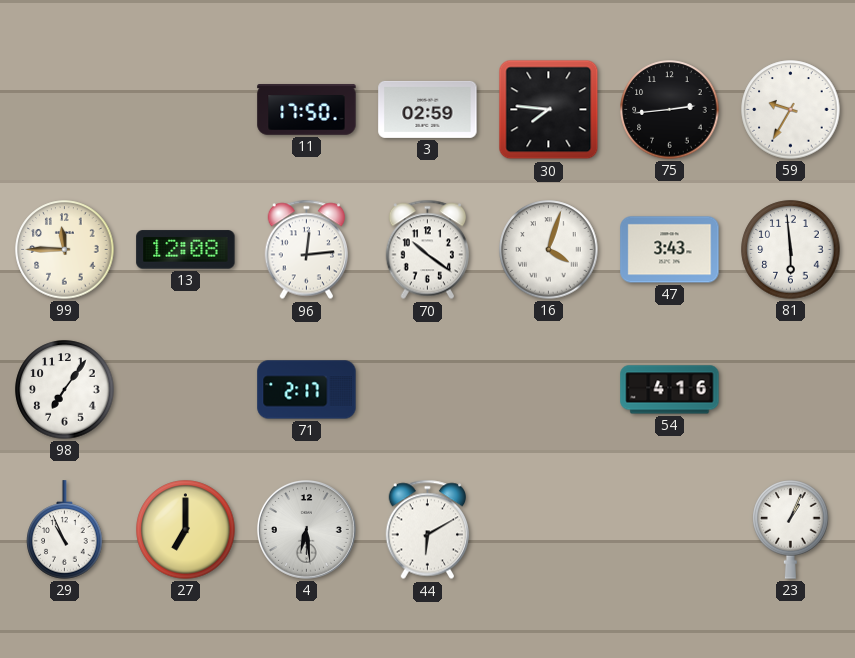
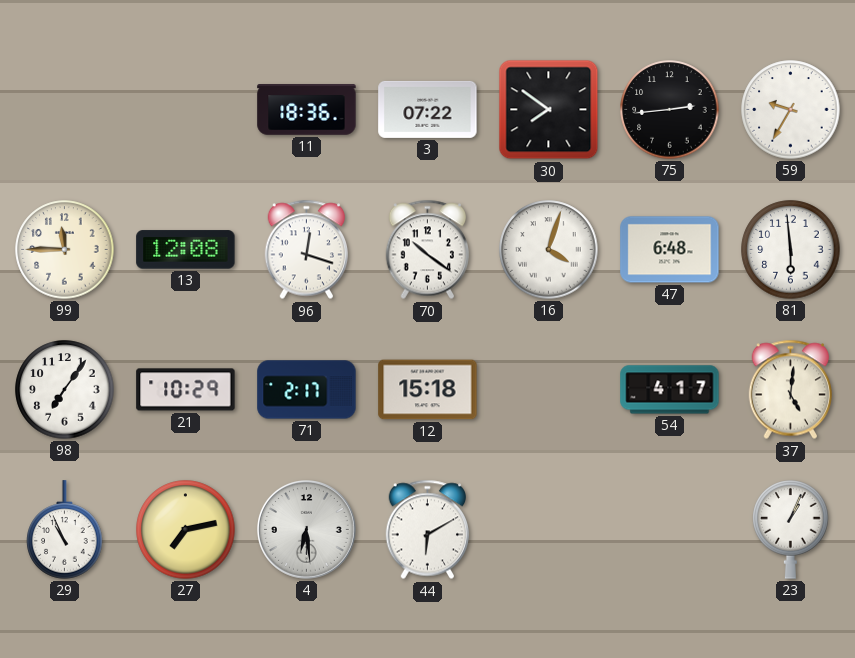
11: 17:50 -> 18:36
3: 02:59 -> 07:22
30: 7:46 -> 7:51
96: 12:14 -> 12:18
47: 3:43 -> 6:48
21: none -> 10:29
12: none -> 15:18
54: 4:16 -> 4:17
37: none -> 5:01
27: 7:00 -> 7:13
